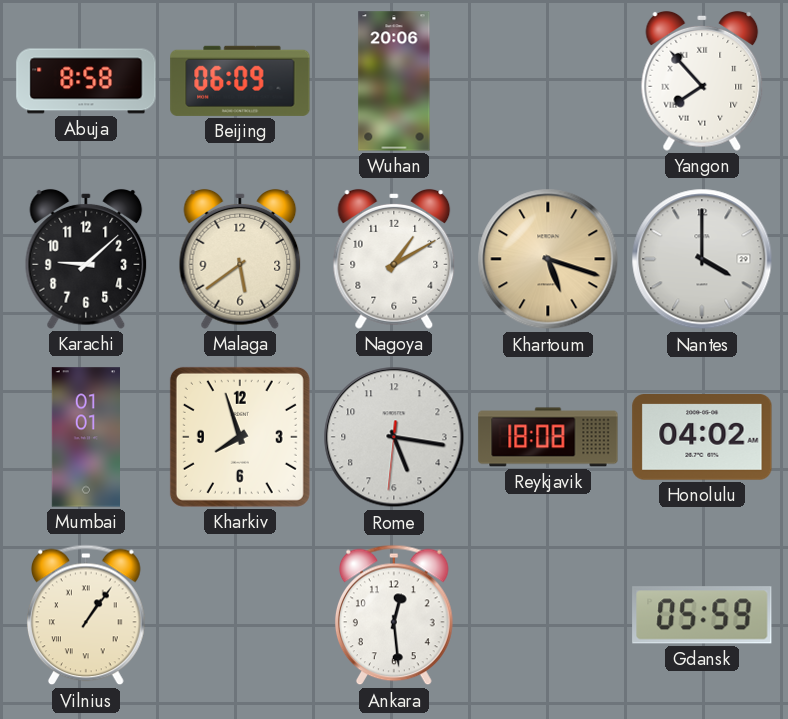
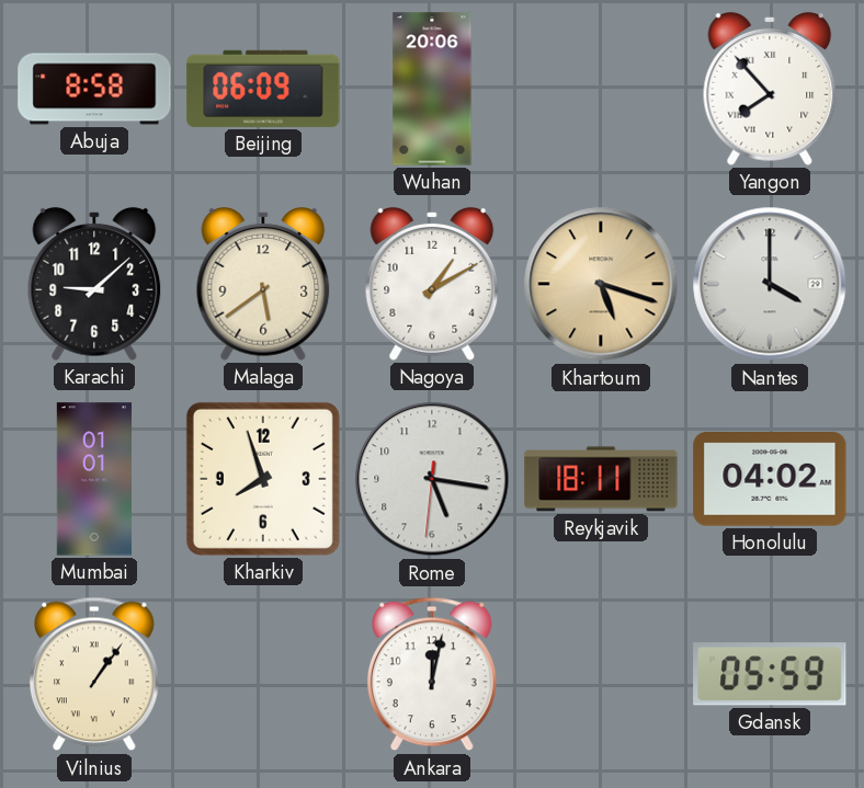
Reykjavik: 18:08 -> 18:11
Ankara: 12:29 -> 12:02
